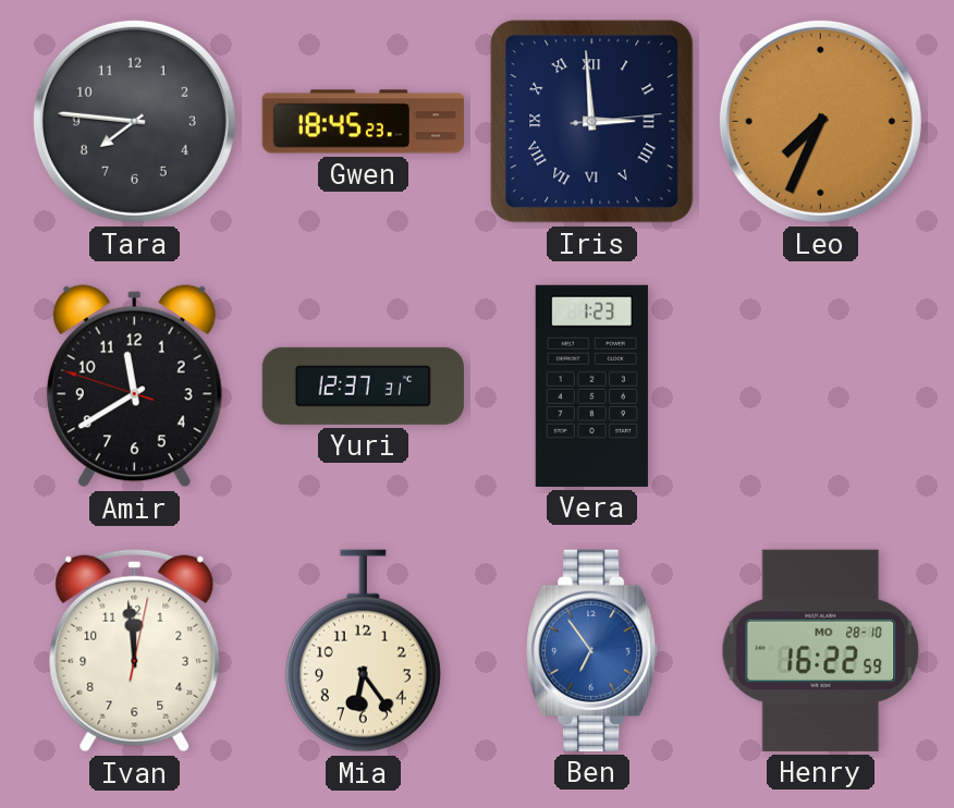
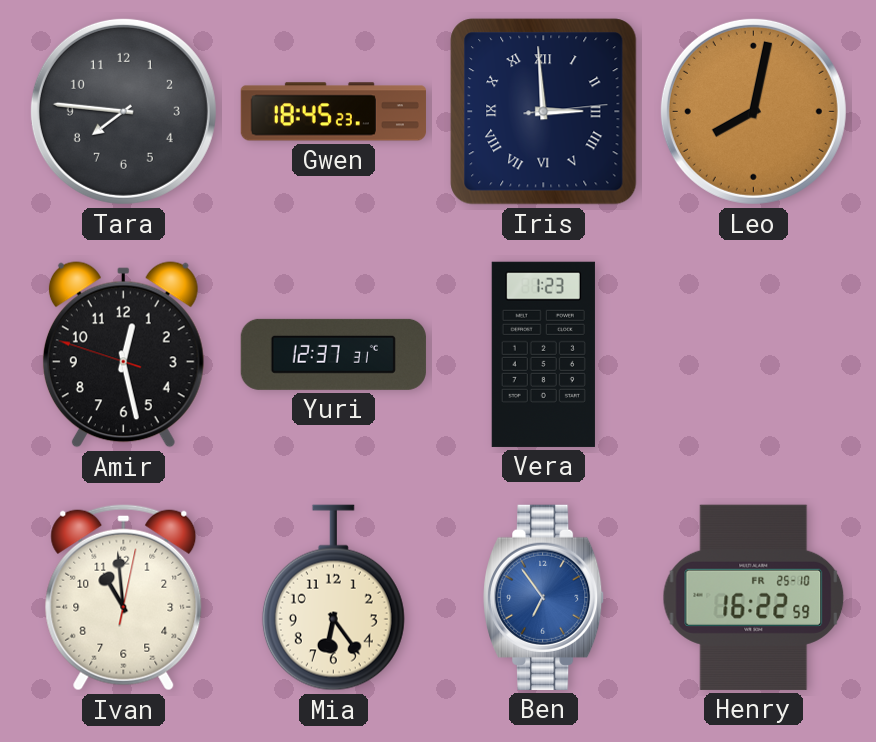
Leo: 7:34 -> 8:02
Amir: 11:39 -> 12:27
Ivan: 11:59 -> 10:59
Henry date: MO 28-10 -> FR 25-10
